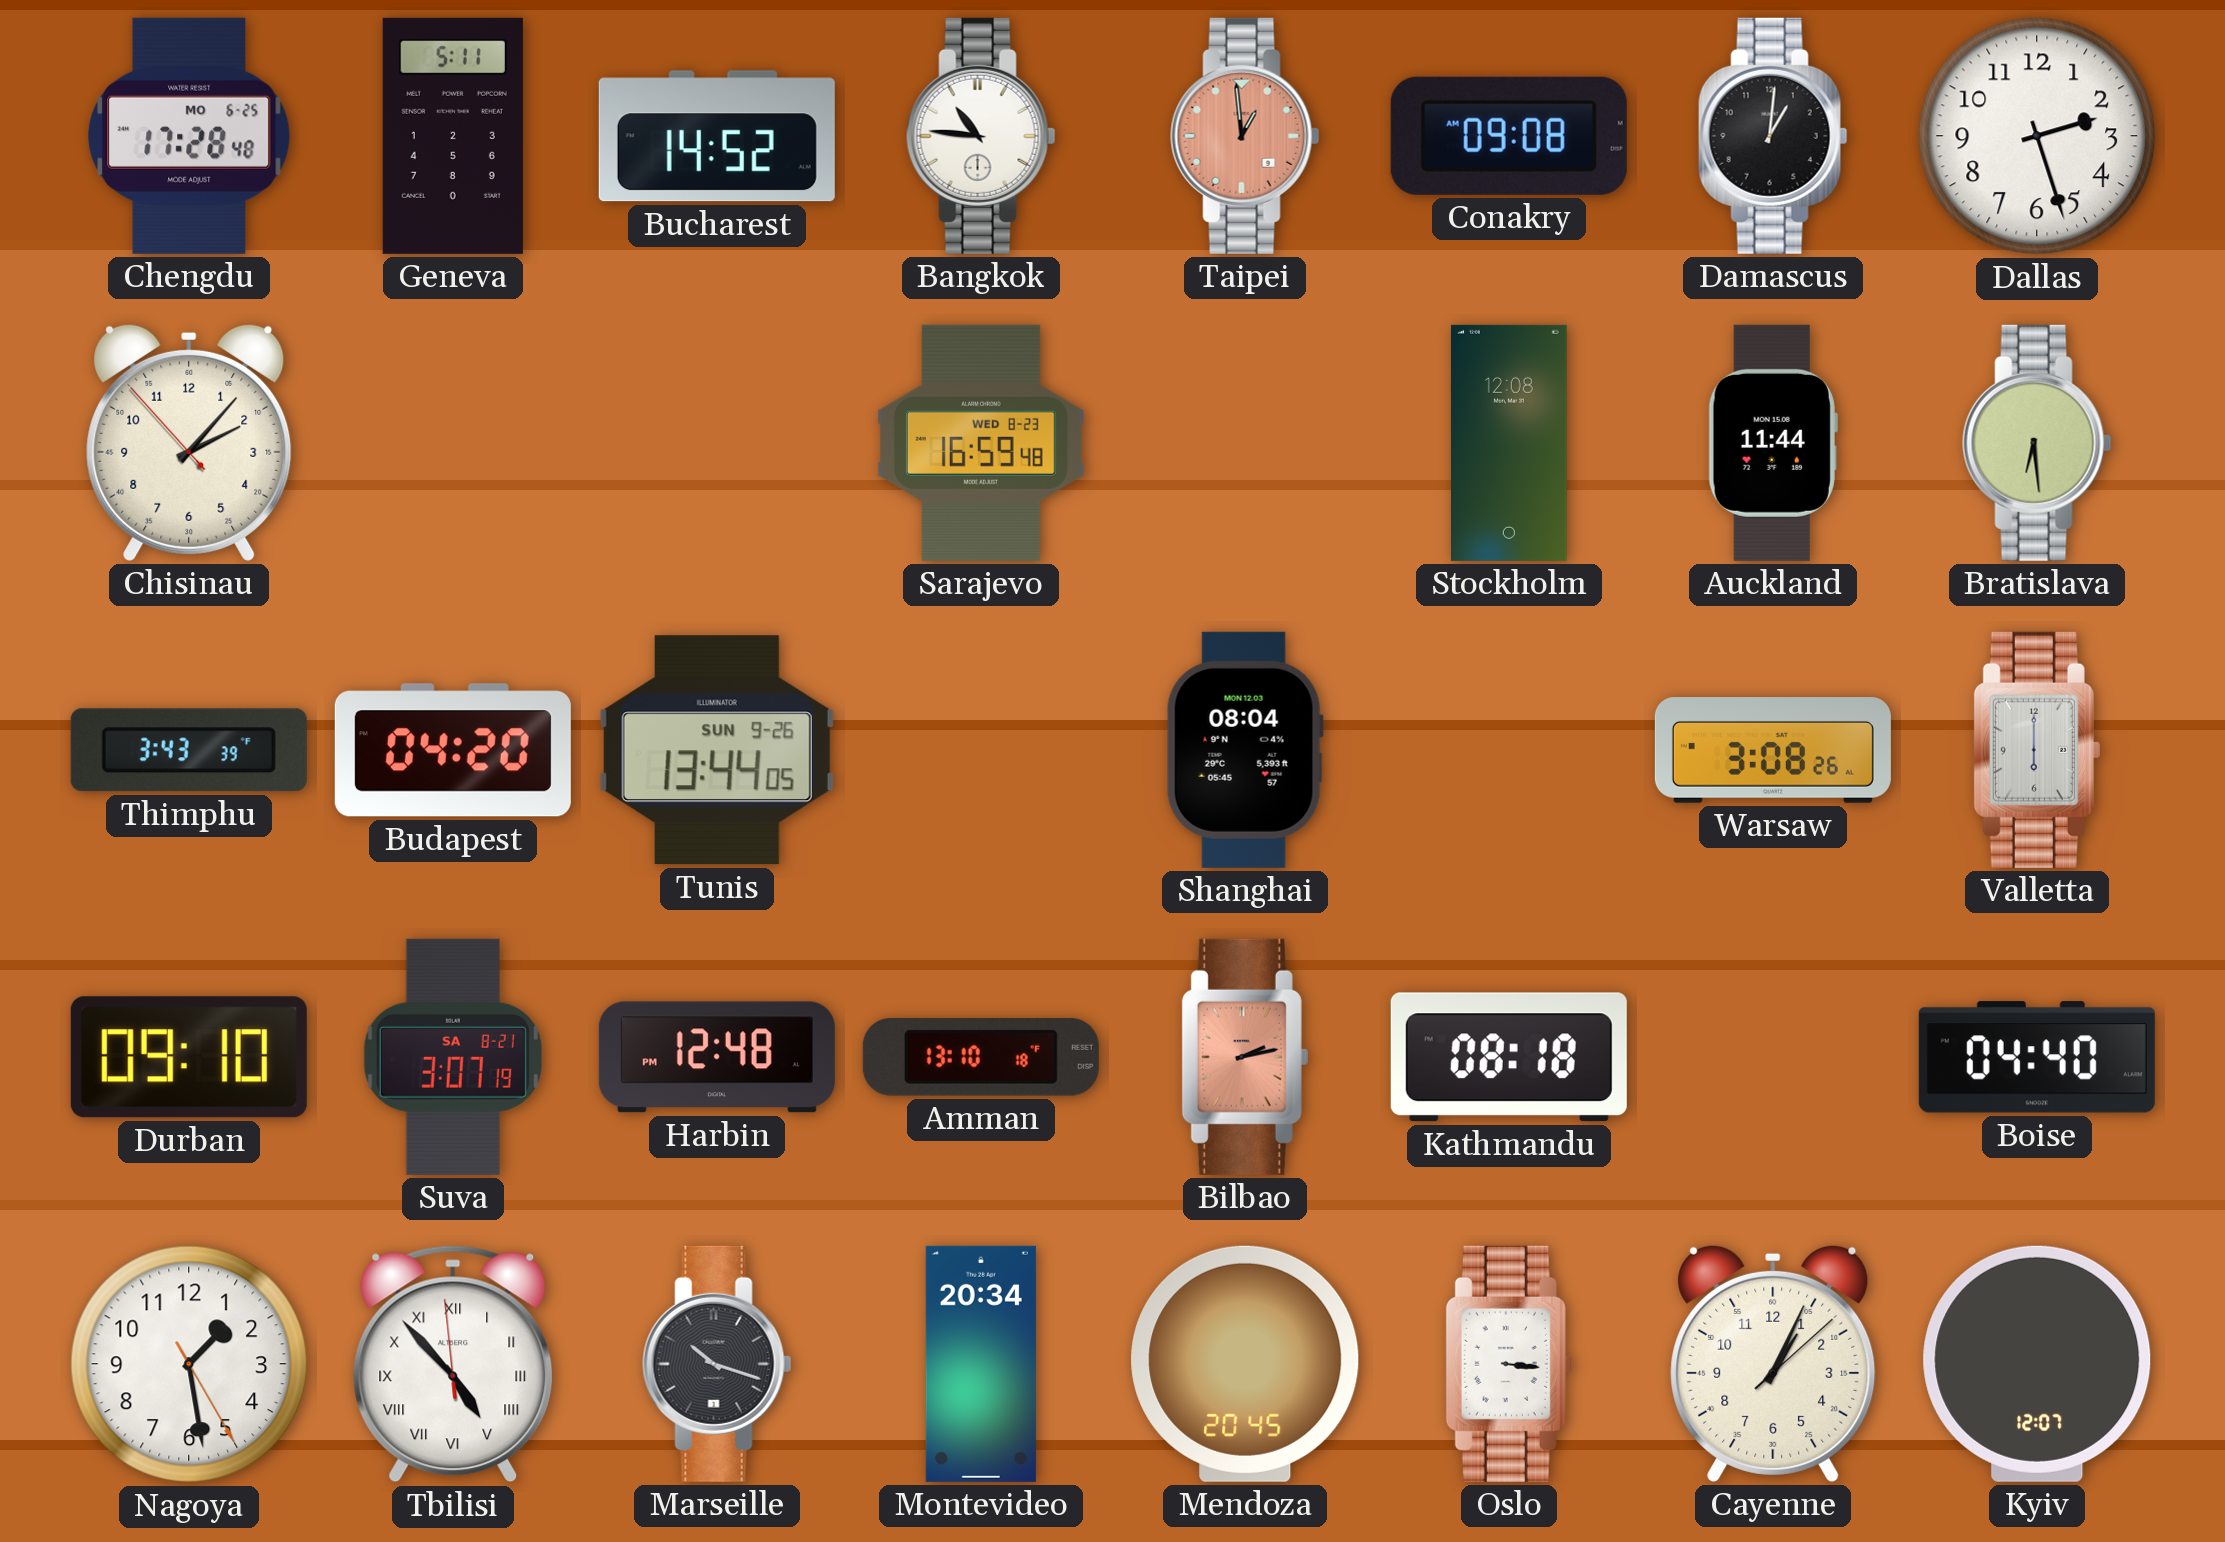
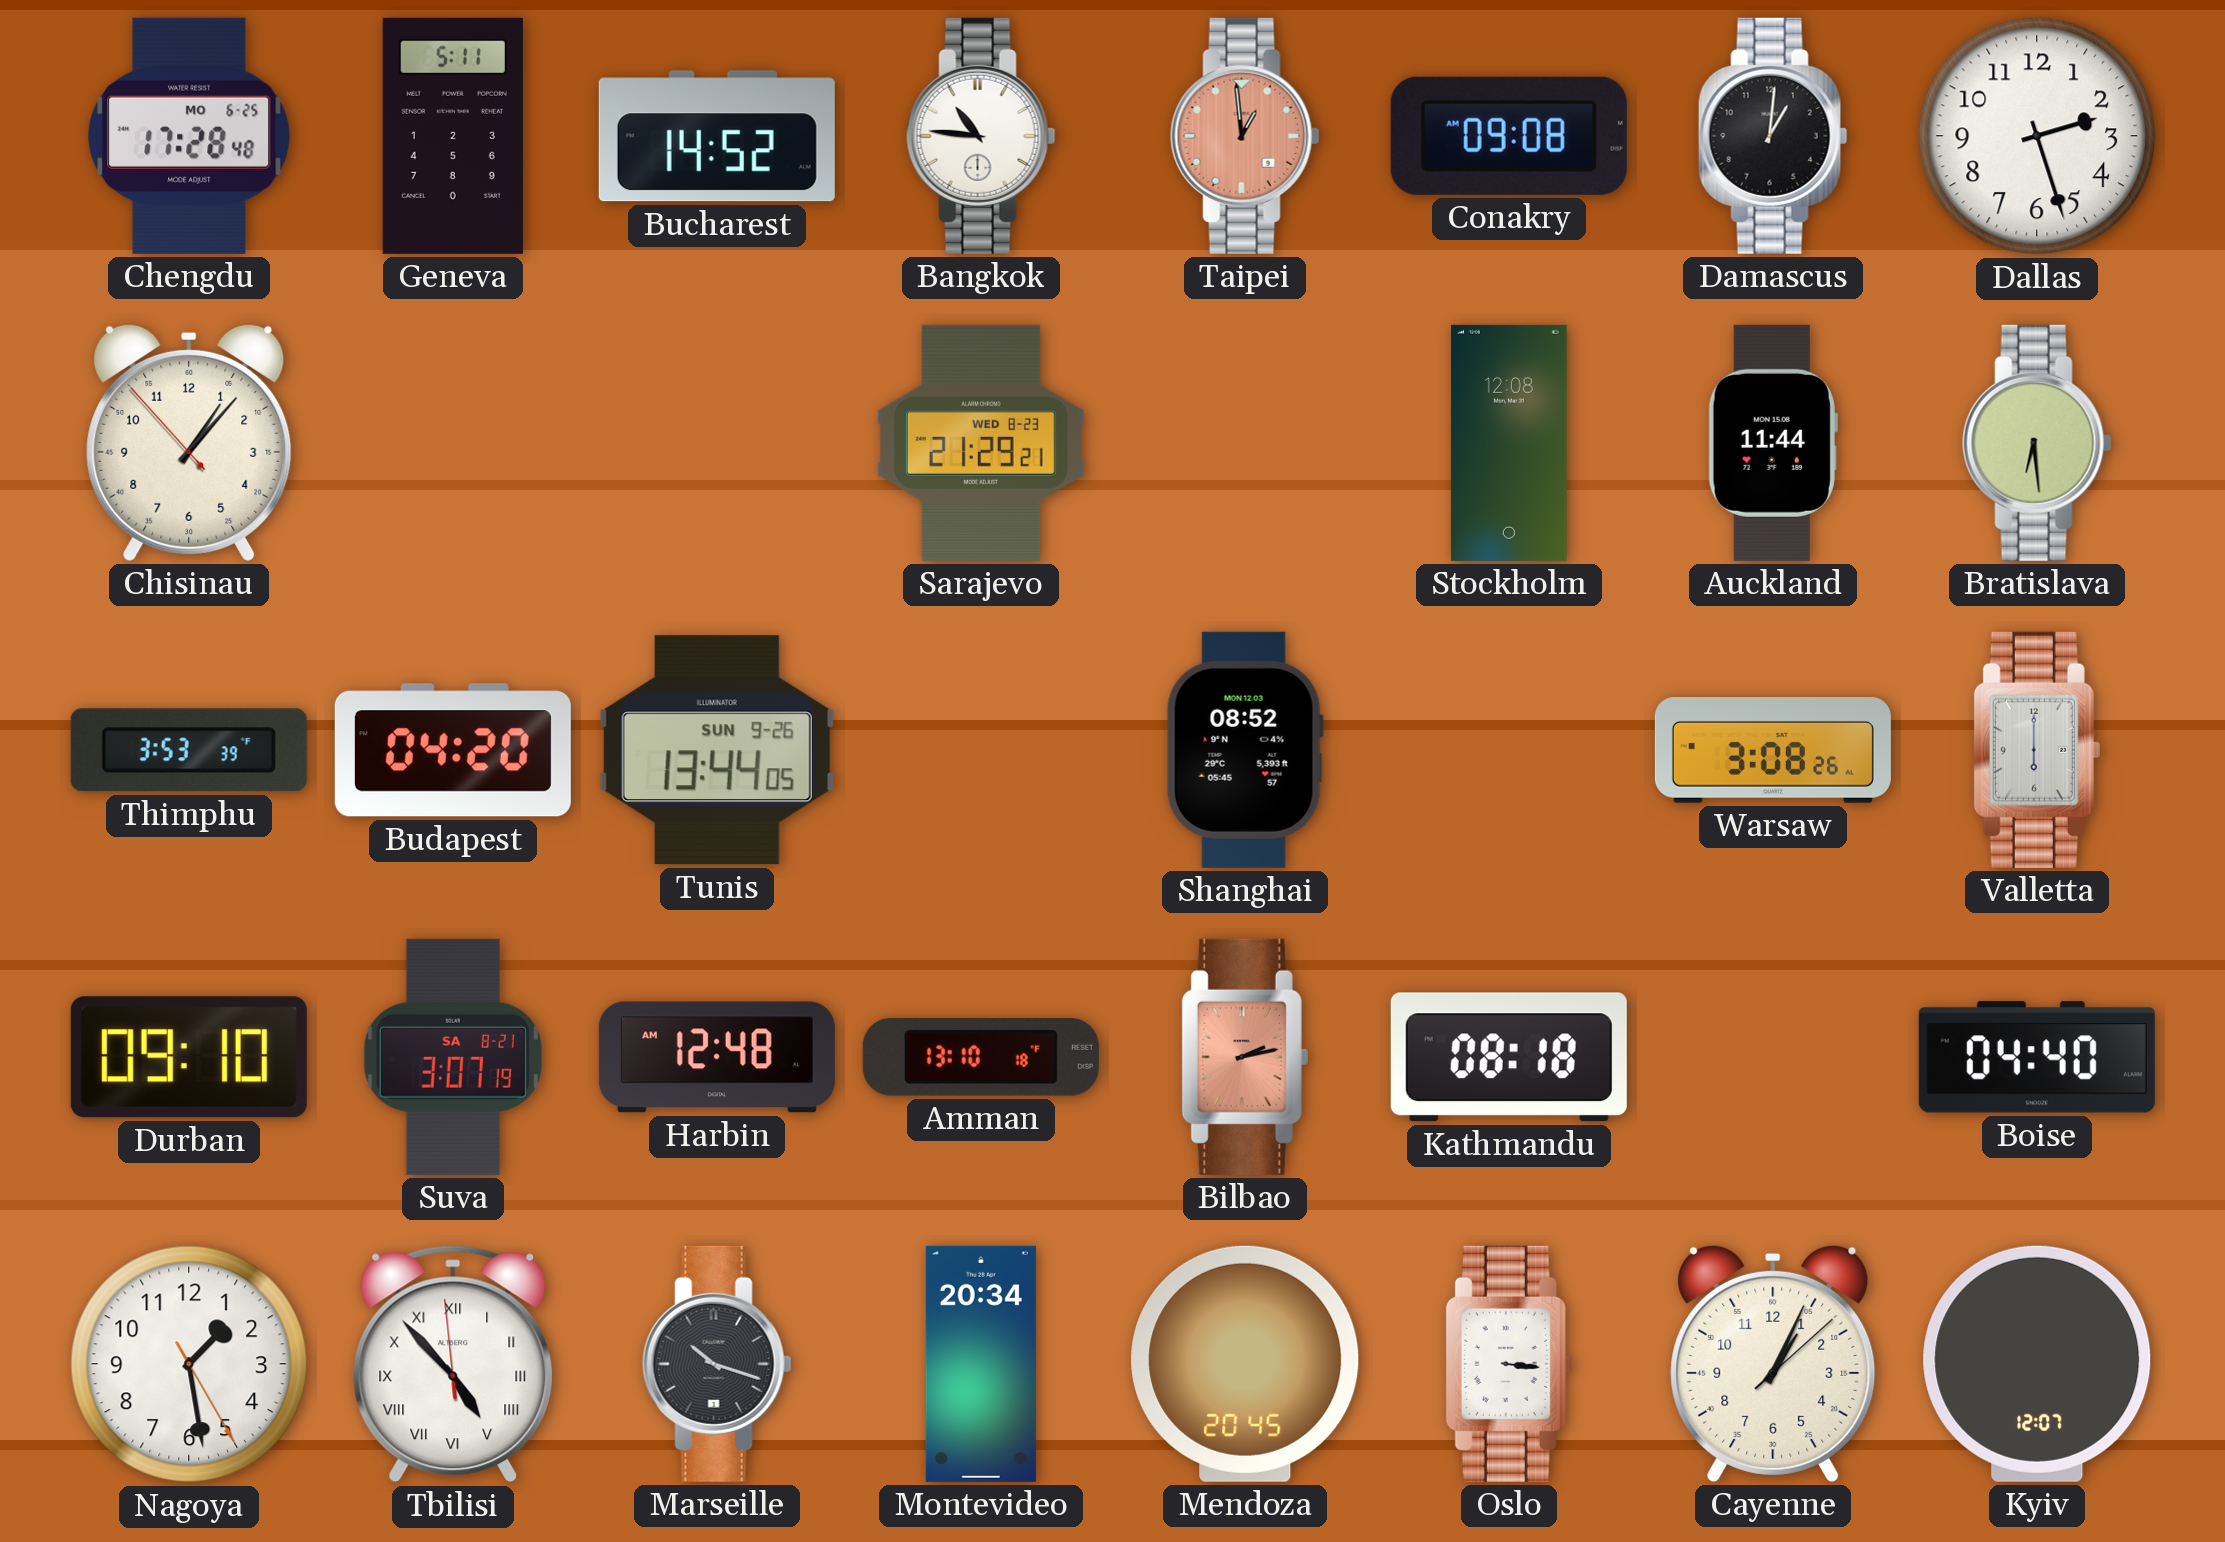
Chisinau: 2:06 -> 1:06
Sarajevo: 16:59 -> 21:29
Thimphu: 3:43 -> 3:53
Shanghai: 08:04 -> 08:52
Harbin: 12:48 PM -> 12:48 AM
